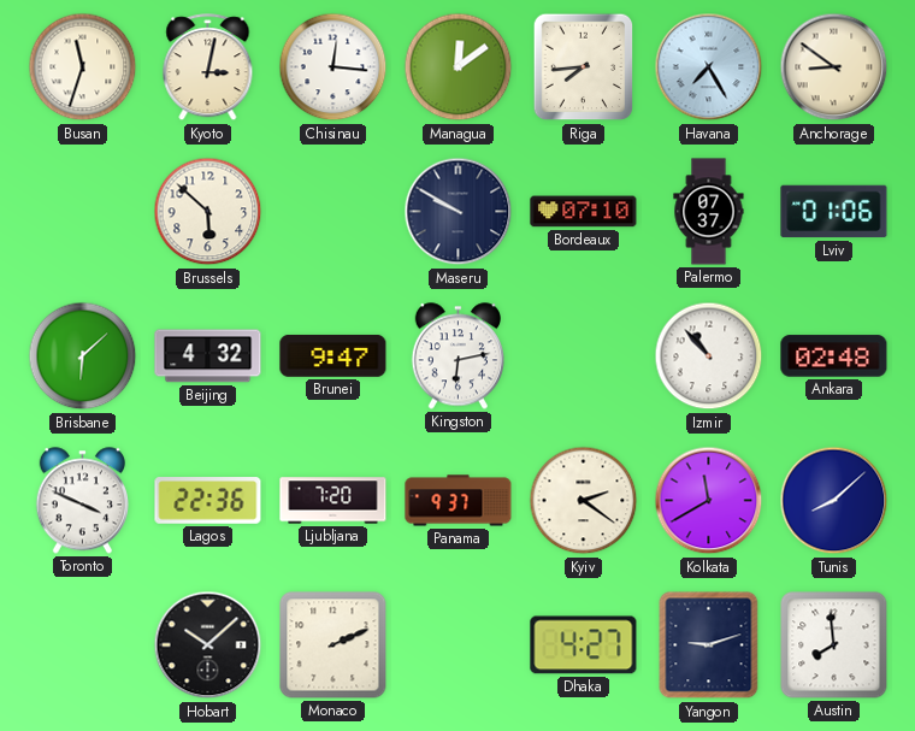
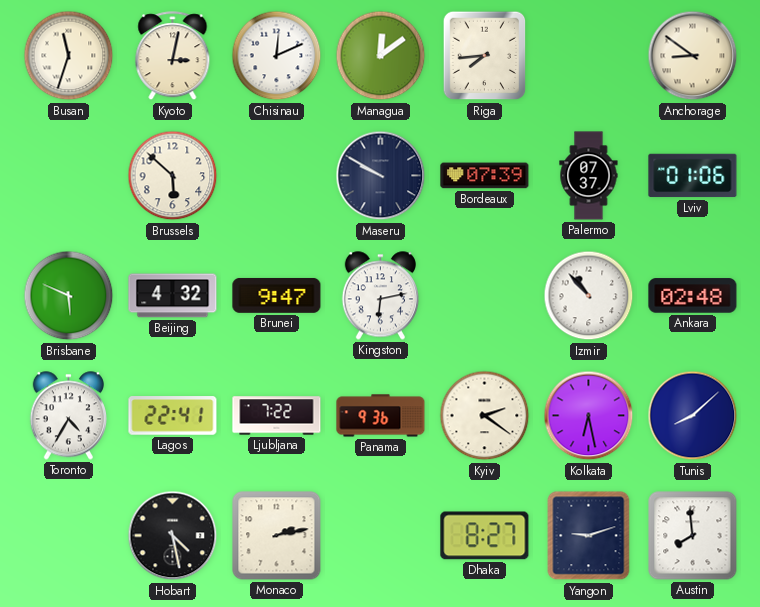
Chisinau: 12:16 -> 12:11
Havana: 7:25 -> none
Bordeaux: 07:10 -> 07:39
Brisbane: 6:08 -> 5:49
Toronto: 3:49 -> 4:35
Lagos: 22:36 -> 22:41
Ljubljana: 7:20 -> 7:22
Panama: 9:37 -> 9:36
Kolkata: 11:40 -> 6:28
Hobart: 10:08 -> 4:28
Monaco: 2:11 -> 2:13
Dhaka: 4:27 -> 8:27
